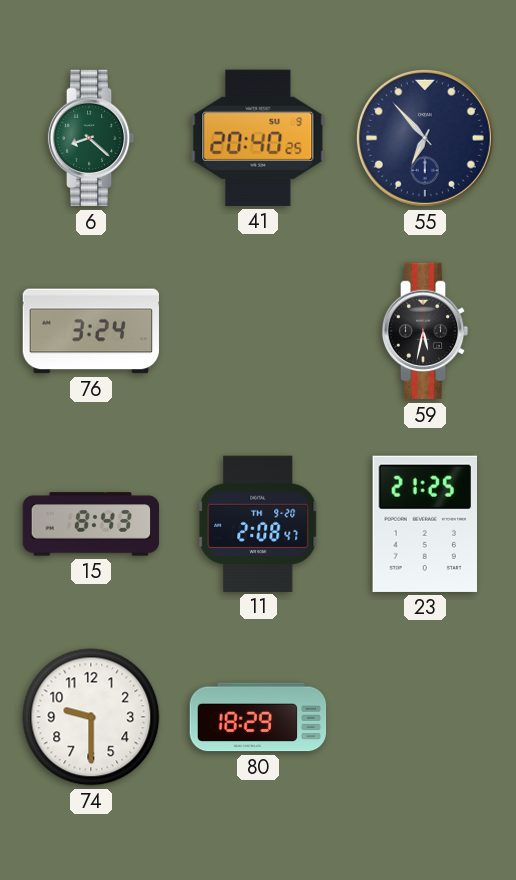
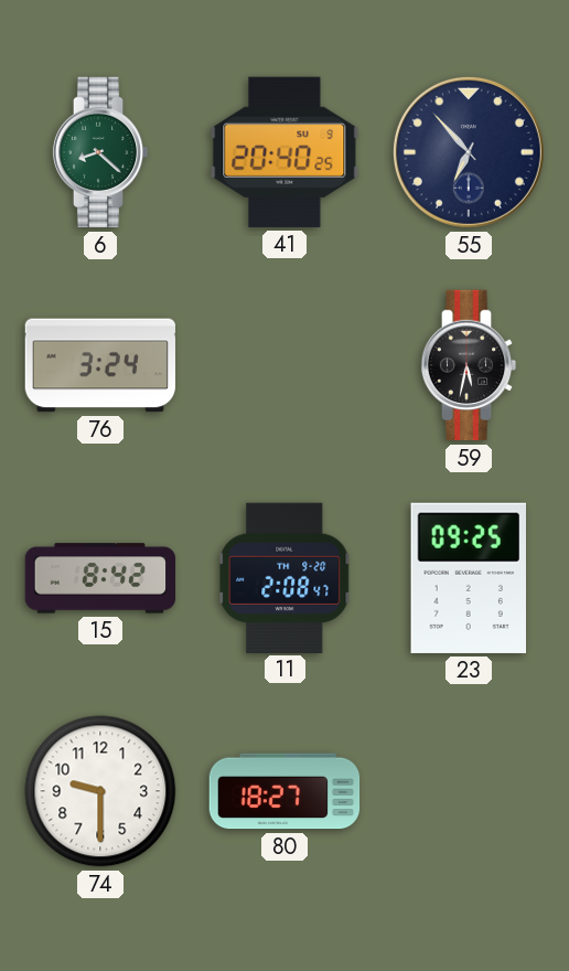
15: 8:43 -> 8:42
23: 21:25 -> 09:25
80: 18:29 -> 18:27
